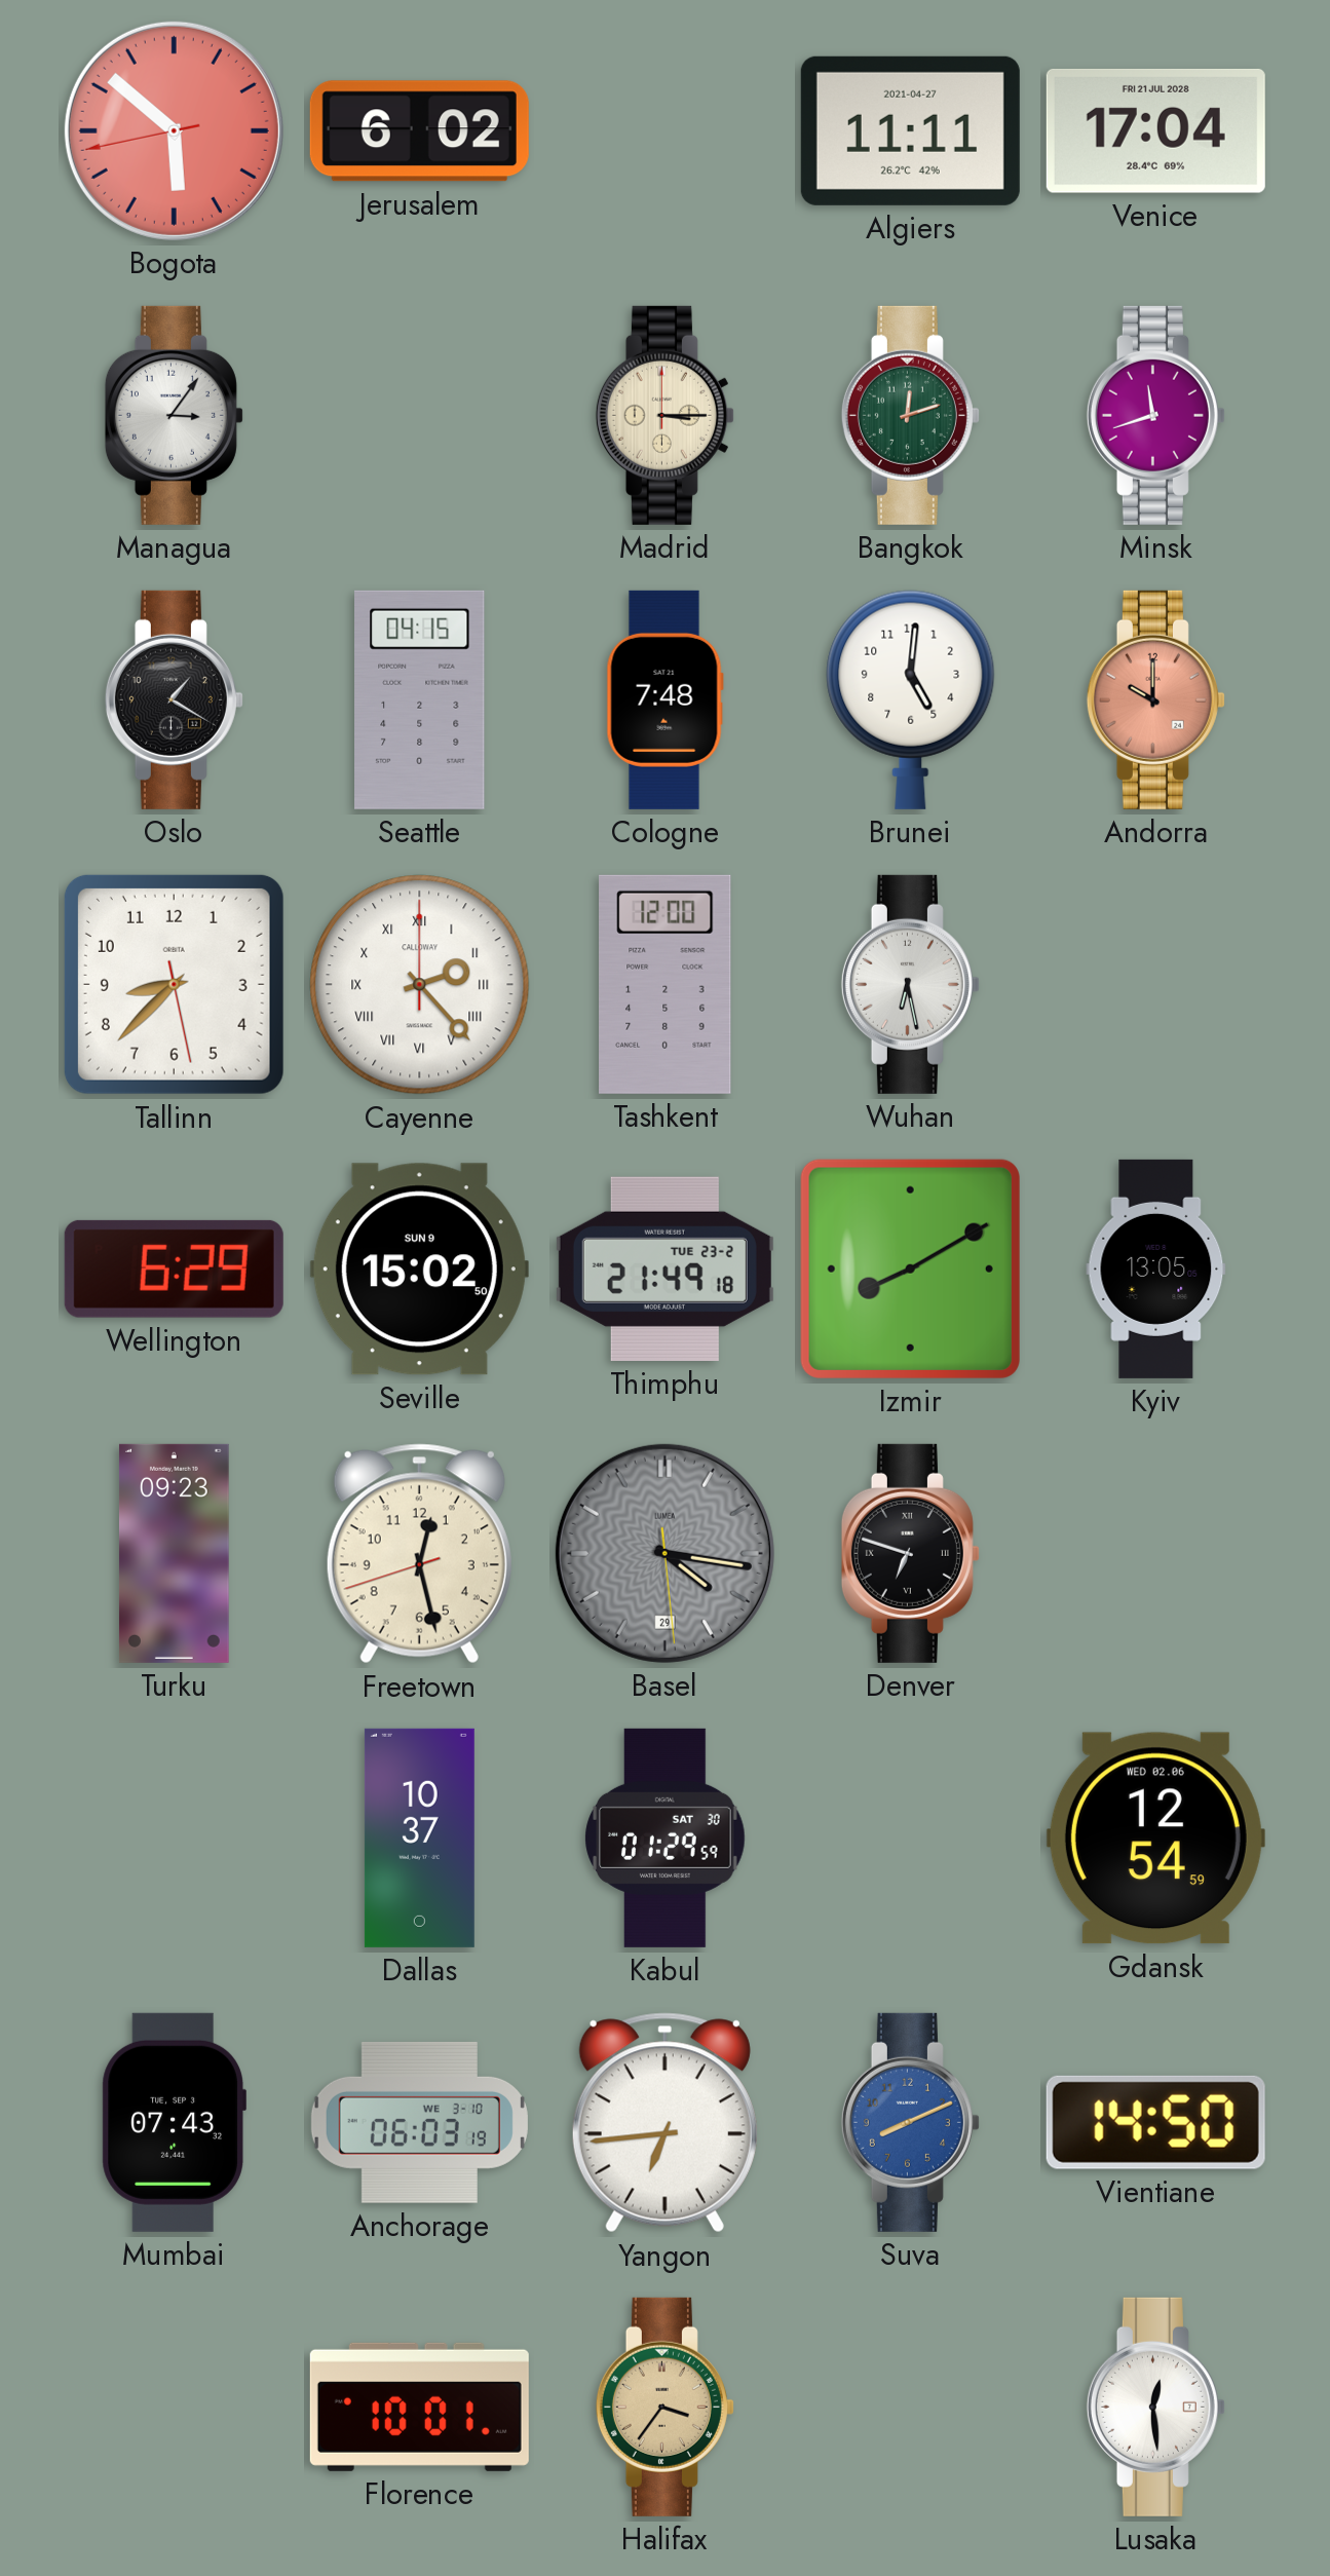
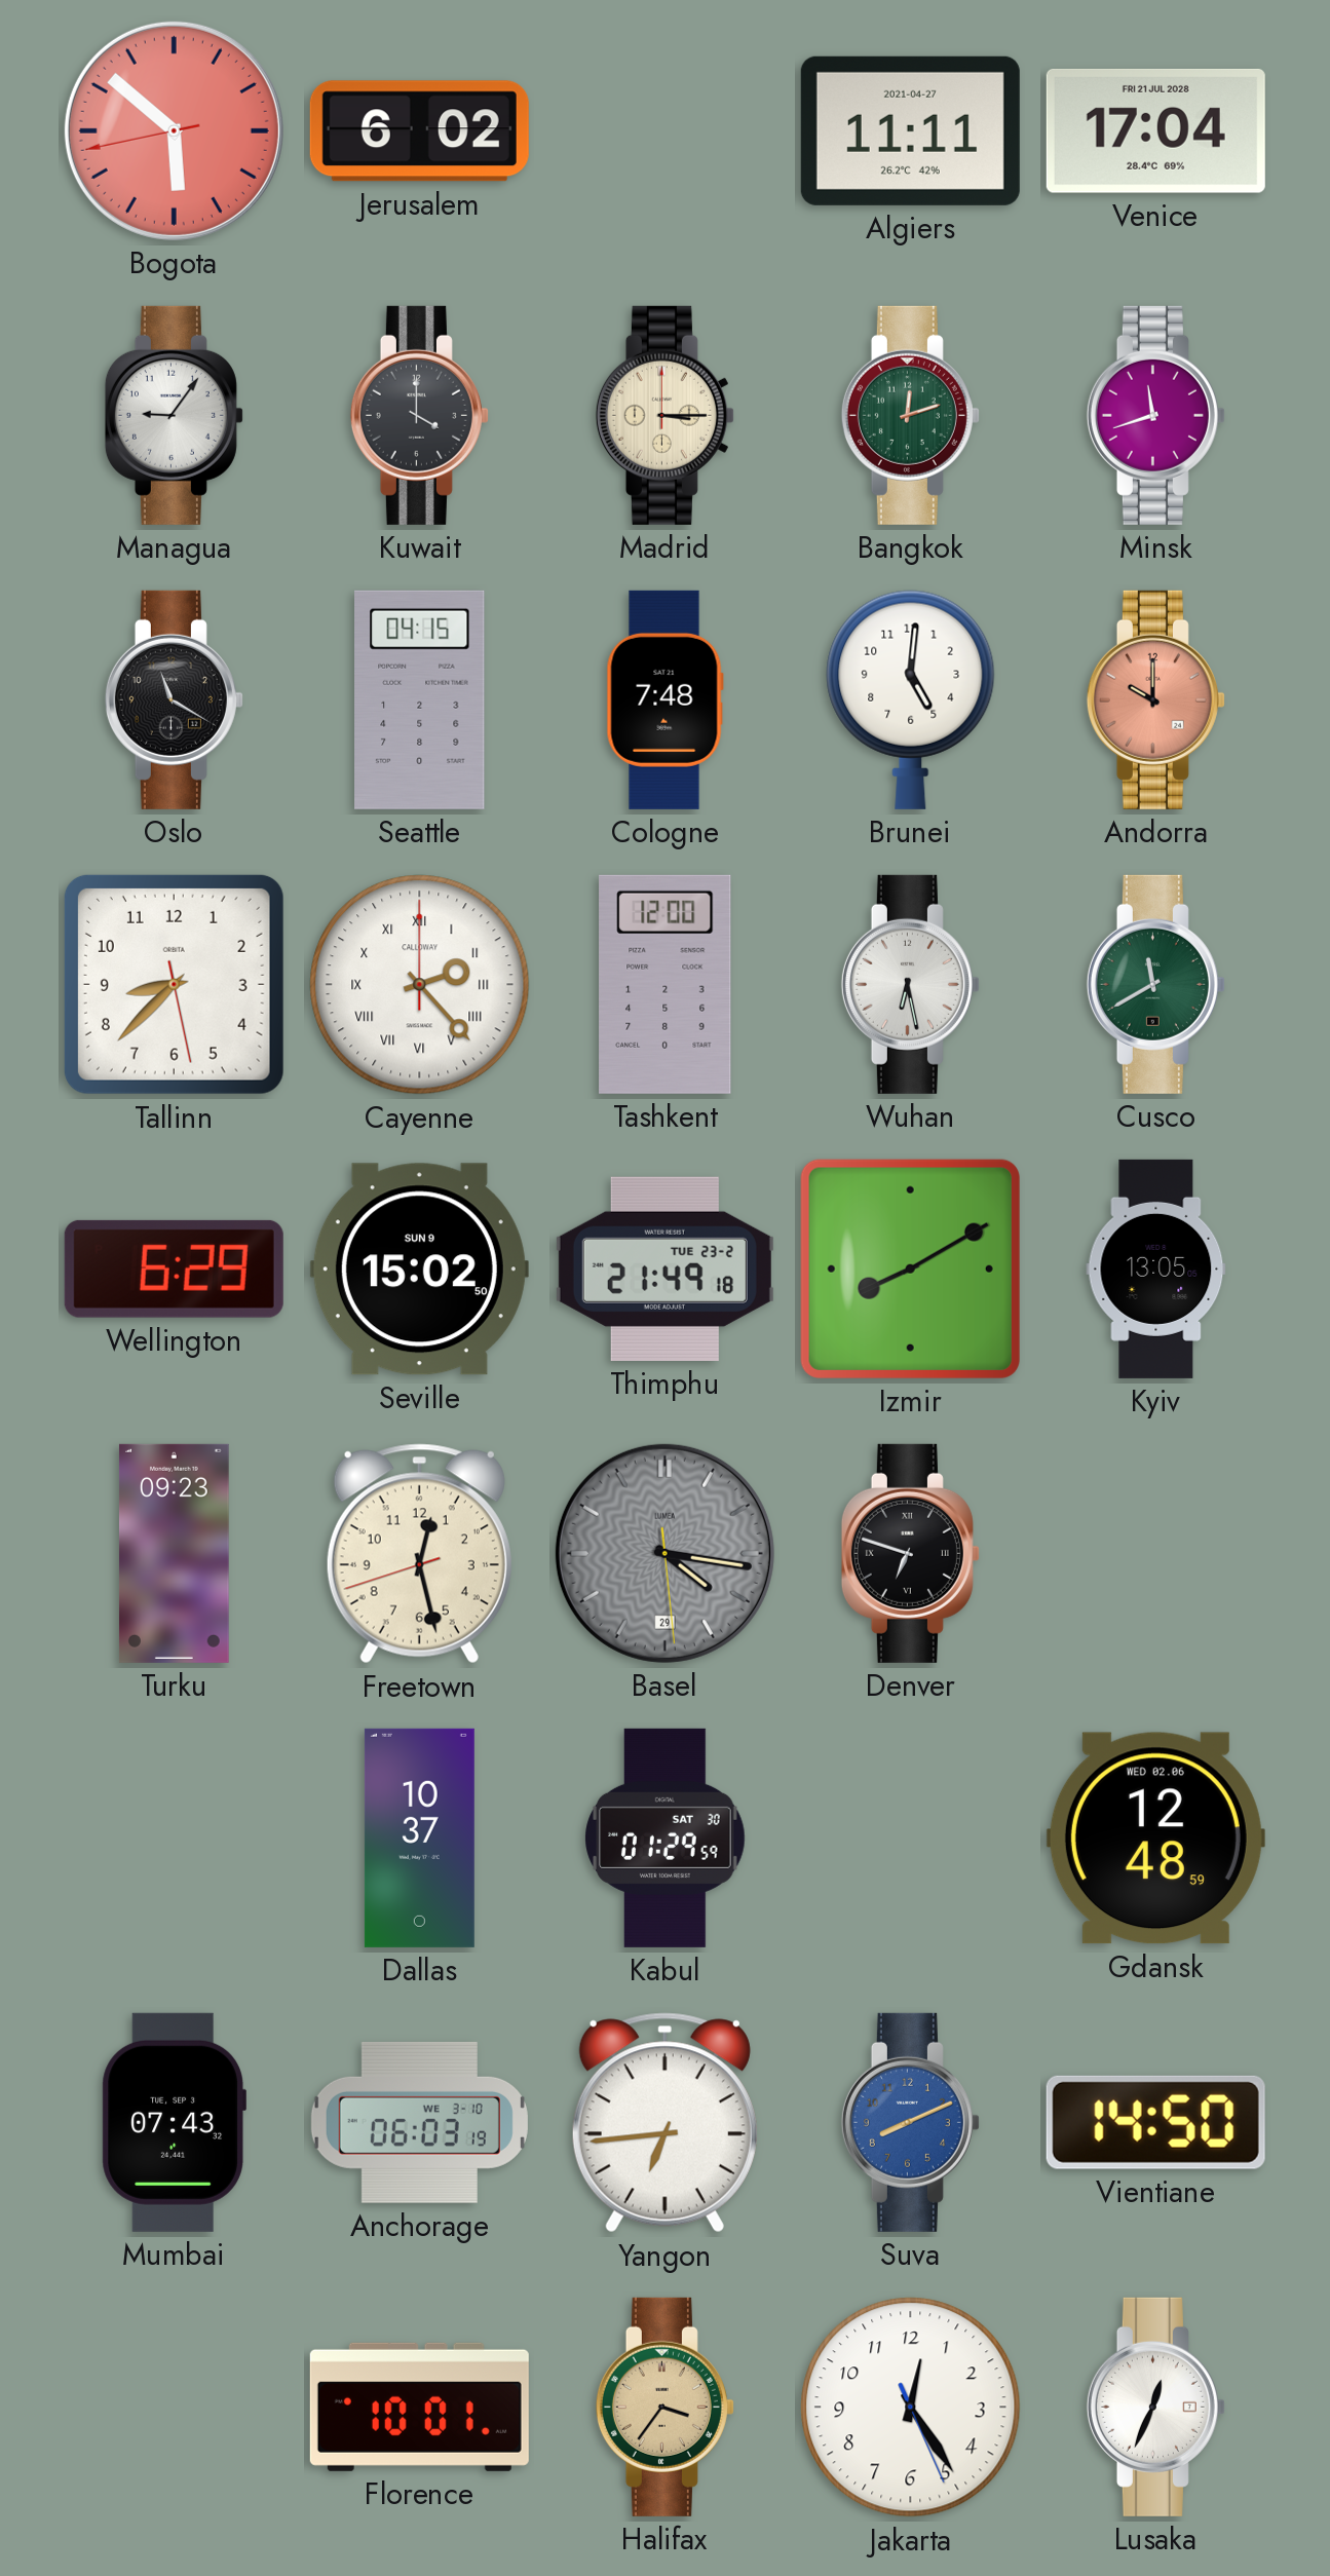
Managua: 3:06 -> 9:06
Kuwait: none -> 4:00
Oslo: 1:20 -> 11:20
Cusco: none -> 11:40
Gdansk: 12:54 -> 12:48
Jakarta: none -> 12:24
Lusaka: 12:29 -> 12:34
